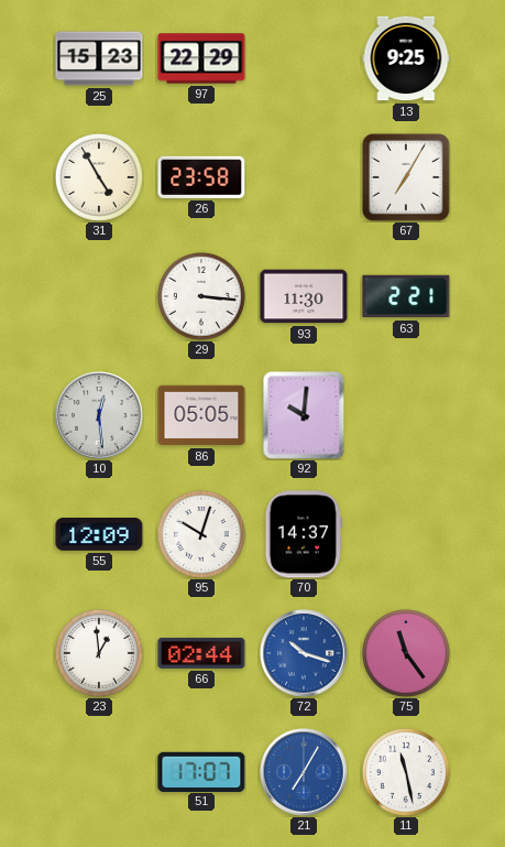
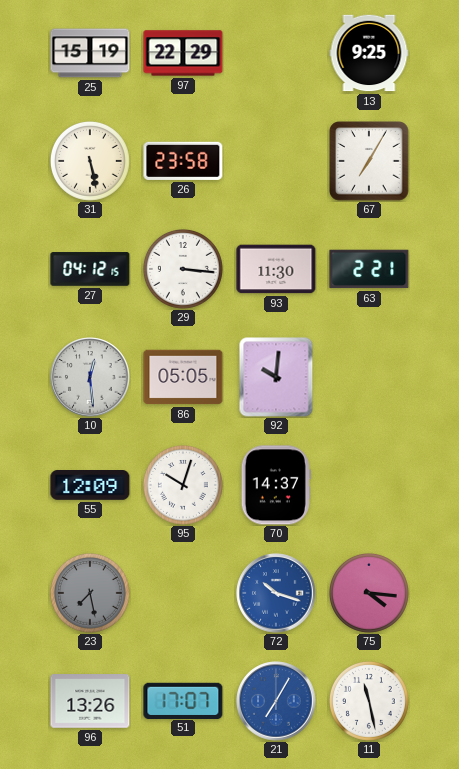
25: 15:23 -> 15:19
31: 4:55 -> 5:28
27: none -> 04:12
23: 12:59 -> 7:28
23 dial: white -> grey
66: 02:44 -> none
75: 11:24 -> 4:16
96: none -> 13:26
